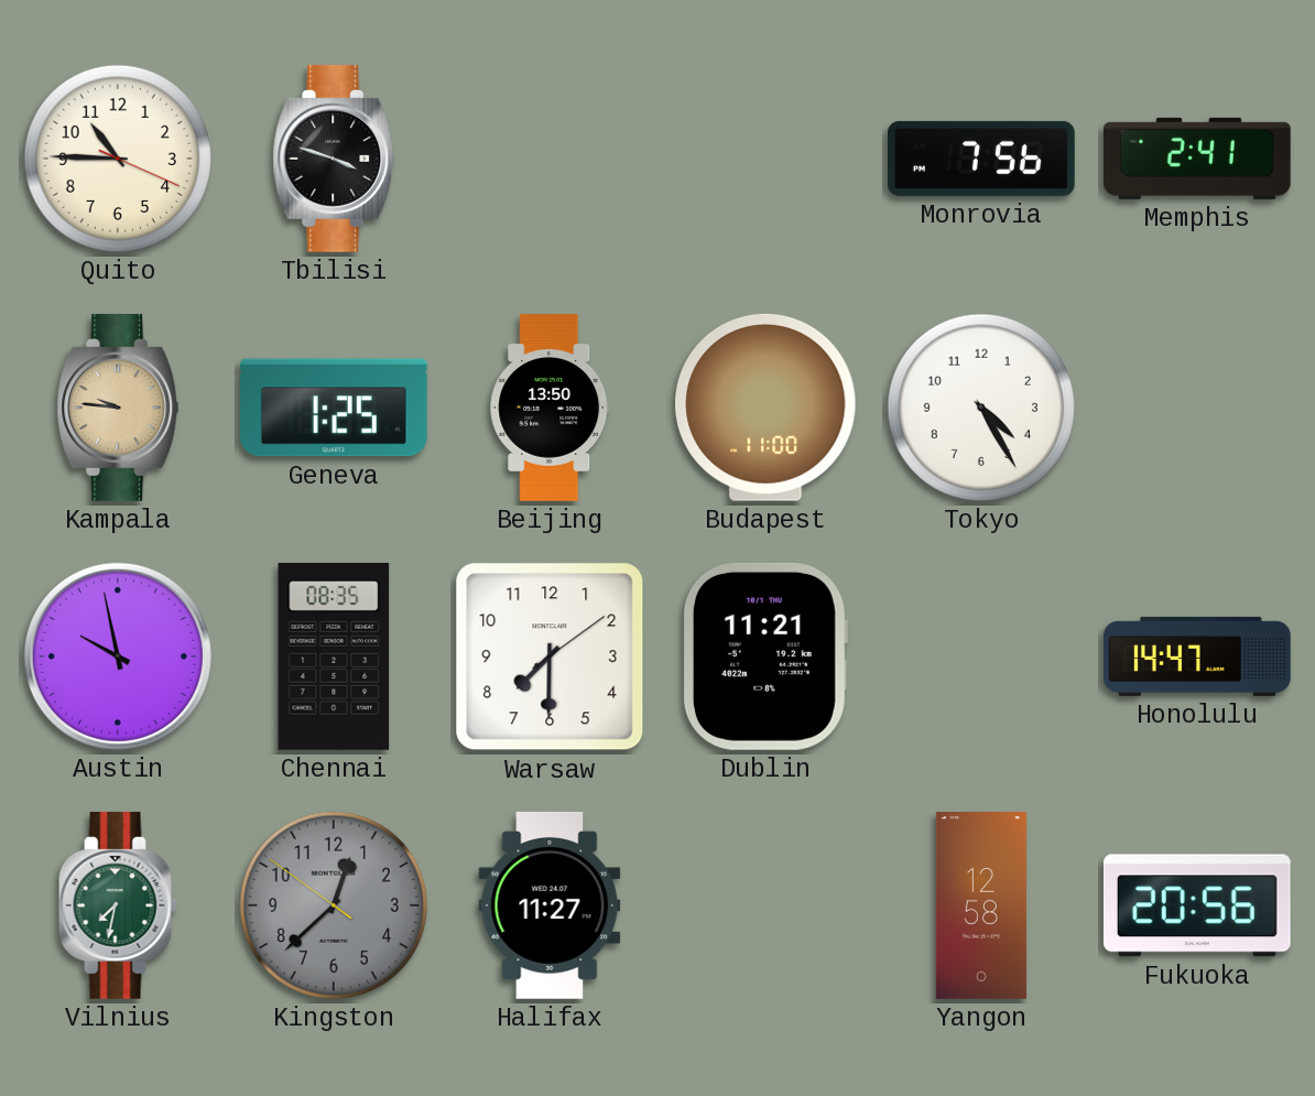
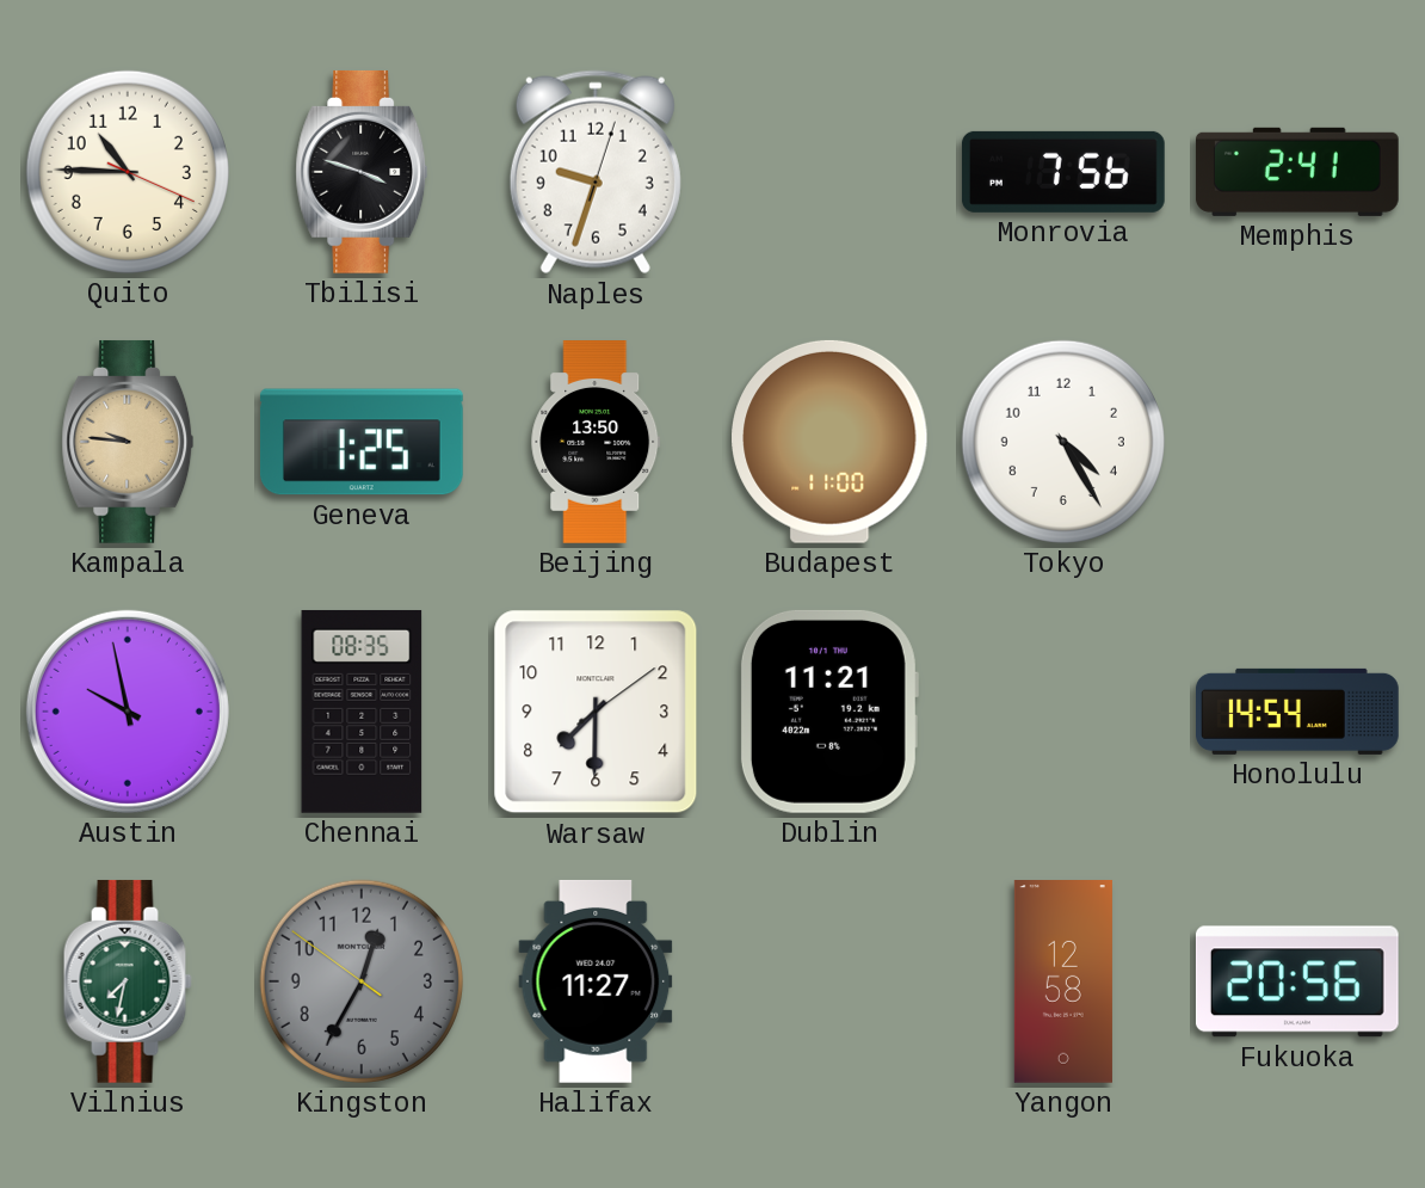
Naples: none -> 9:33
Honolulu: 14:47 -> 14:54
Kingston: 12:37 -> 12:34
